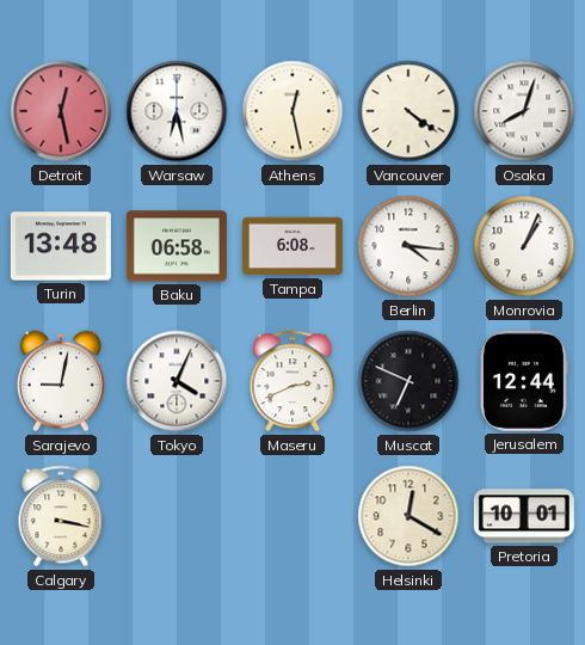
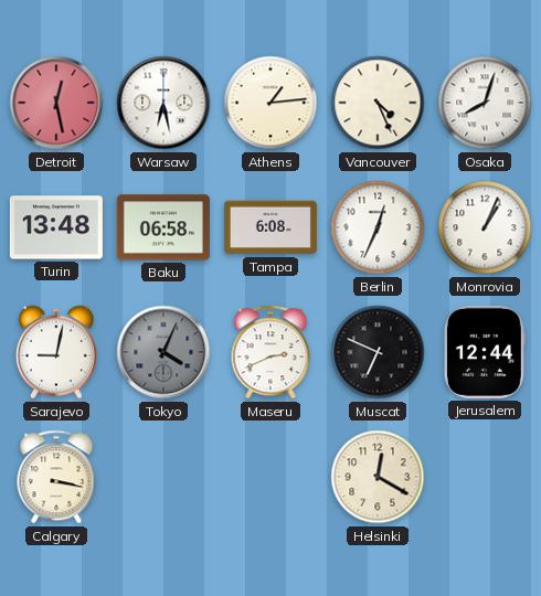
Athens: 12:28 -> 1:14
Vancouver: 4:21 -> 4:26
Berlin: 4:16 -> 12:34
Tokyo dial: white -> grey
Pretoria: 10:01 -> none
